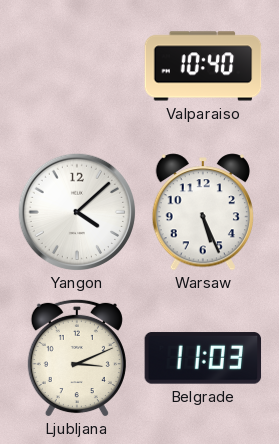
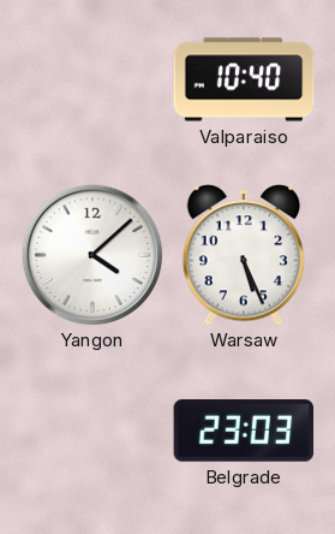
Ljubljana: 3:11 -> none
Belgrade: 11:03 -> 23:03
